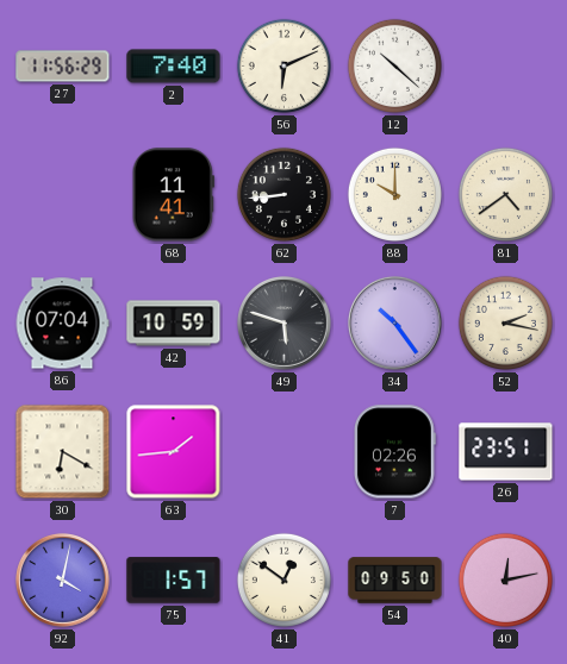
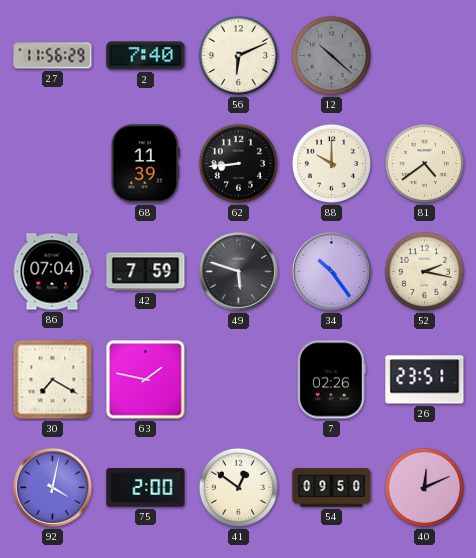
12 dial: white -> grey
68: 11:41 -> 11:39
42: 10:59 -> 7:59
30: 6:20 -> 7:20
63: 1:44 -> 1:47
75: 1:57 -> 2:00
40: 12:13 -> 12:11
